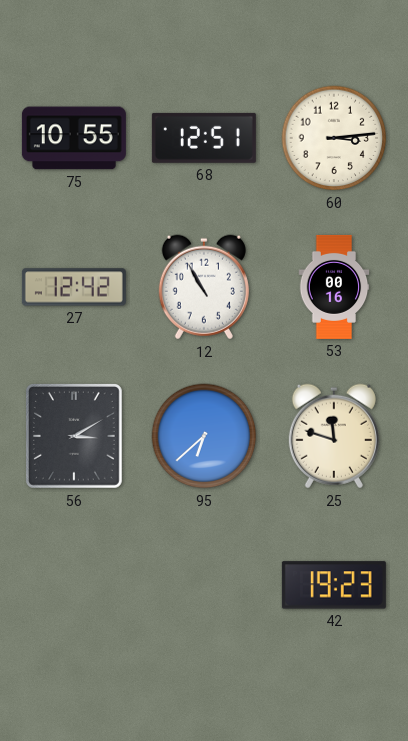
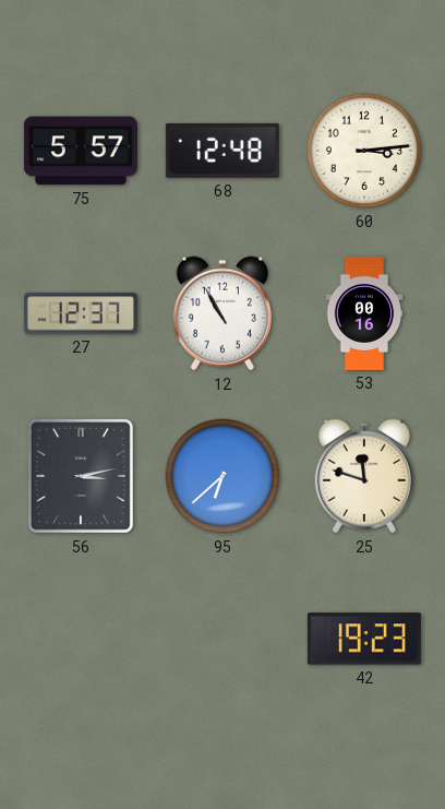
75: 10:55 -> 5:57
68: 12:51 -> 12:48
27: 12:42 -> 12:37
56: 3:10 -> 3:13
